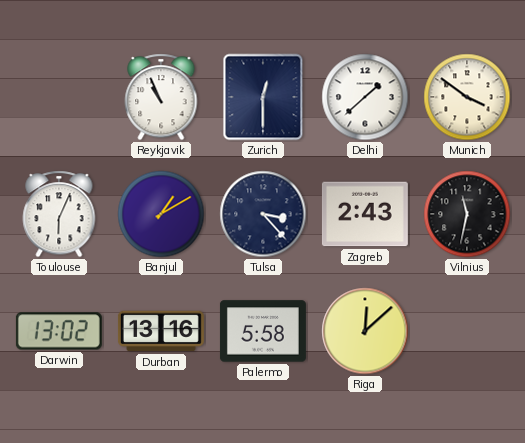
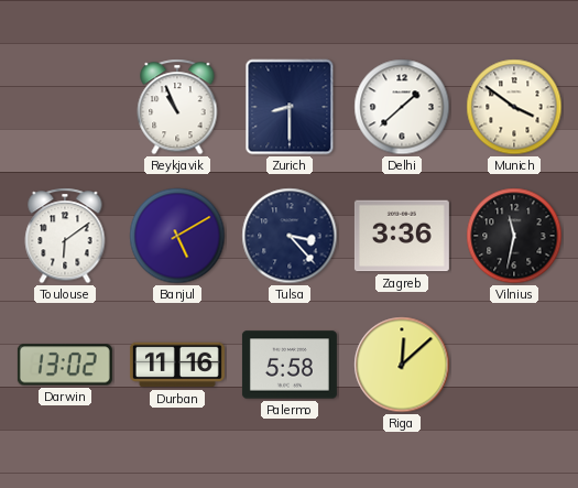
Zurich: 12:30 -> 8:30
Toulouse: 6:04 -> 6:09
Banjul: 1:10 -> 5:10
Zagreb: 2:43 -> 3:36
Durban: 13:16 -> 11:16
